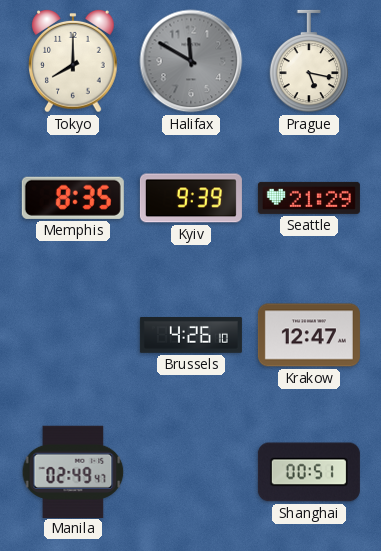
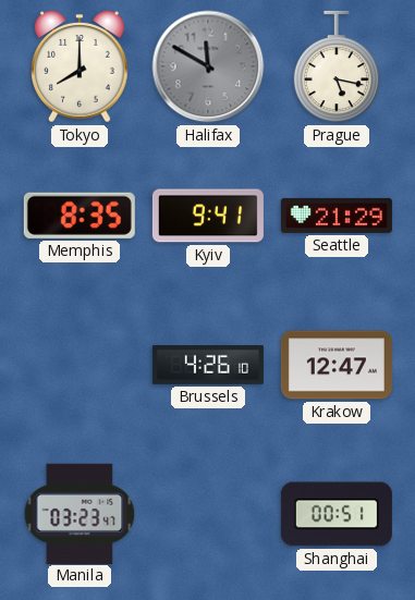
Kyiv: 9:39 -> 9:41
Manila: 02:49 -> 03:23
